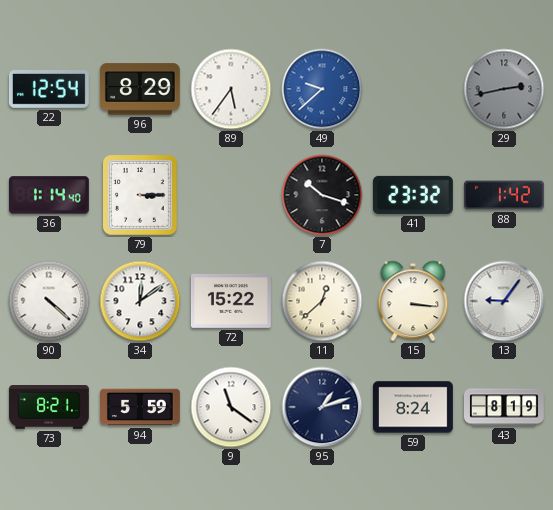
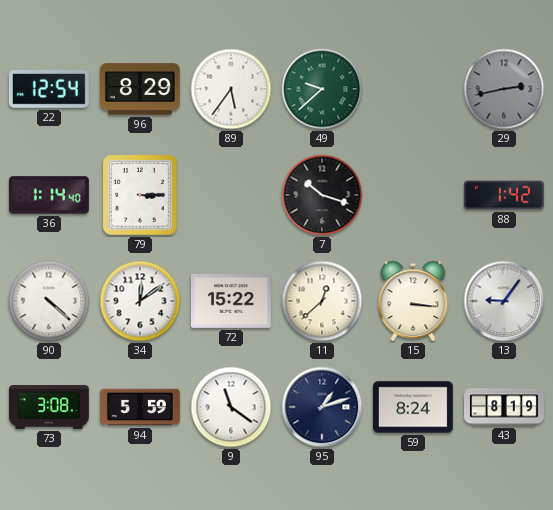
49 dial: blue -> green
41: 23:32 -> none
73: 8:21 -> 3:08
